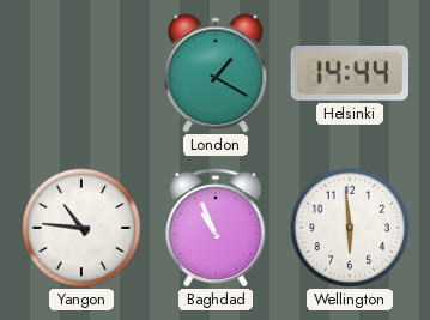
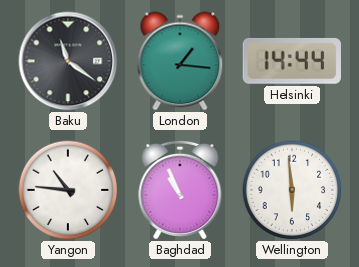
Baku: none -> 11:21
London: 1:20 -> 1:16
